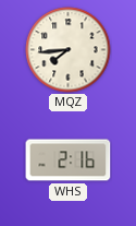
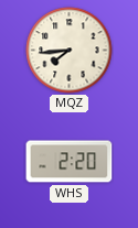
WHS: 2:16 -> 2:20
